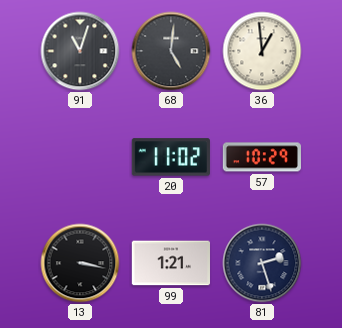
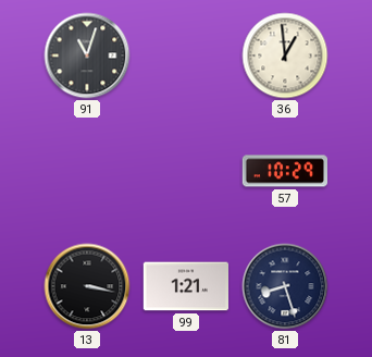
68: 5:01 -> none
20: 11:02 -> none
81: 2:27 -> 8:27
